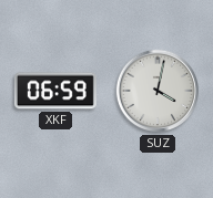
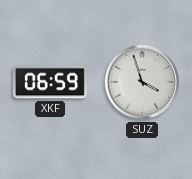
SUZ: 4:02 -> 3:57
